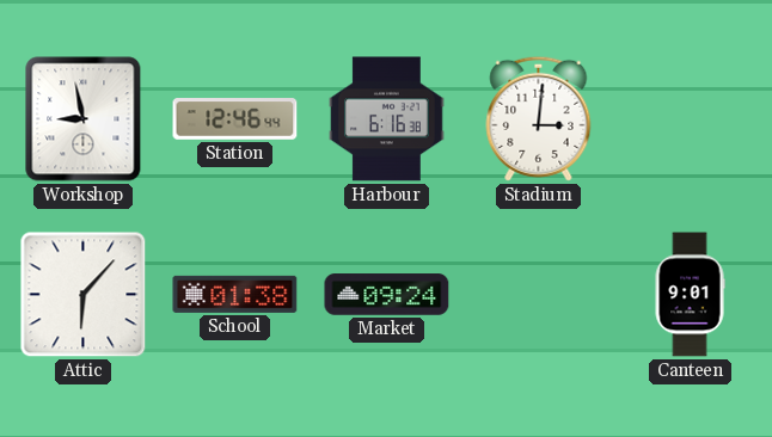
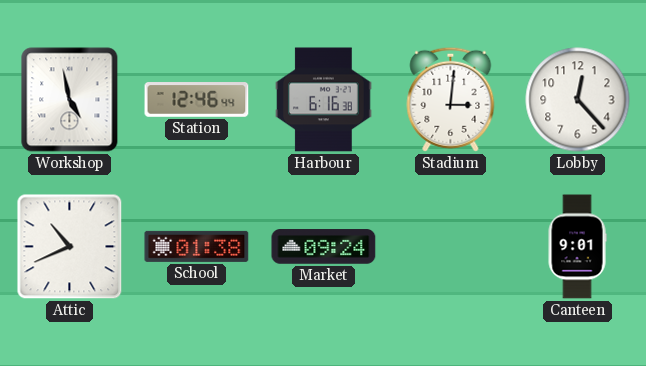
Workshop: 8:58 -> 4:58
Lobby: none -> 12:23
Attic: 6:07 -> 10:41
